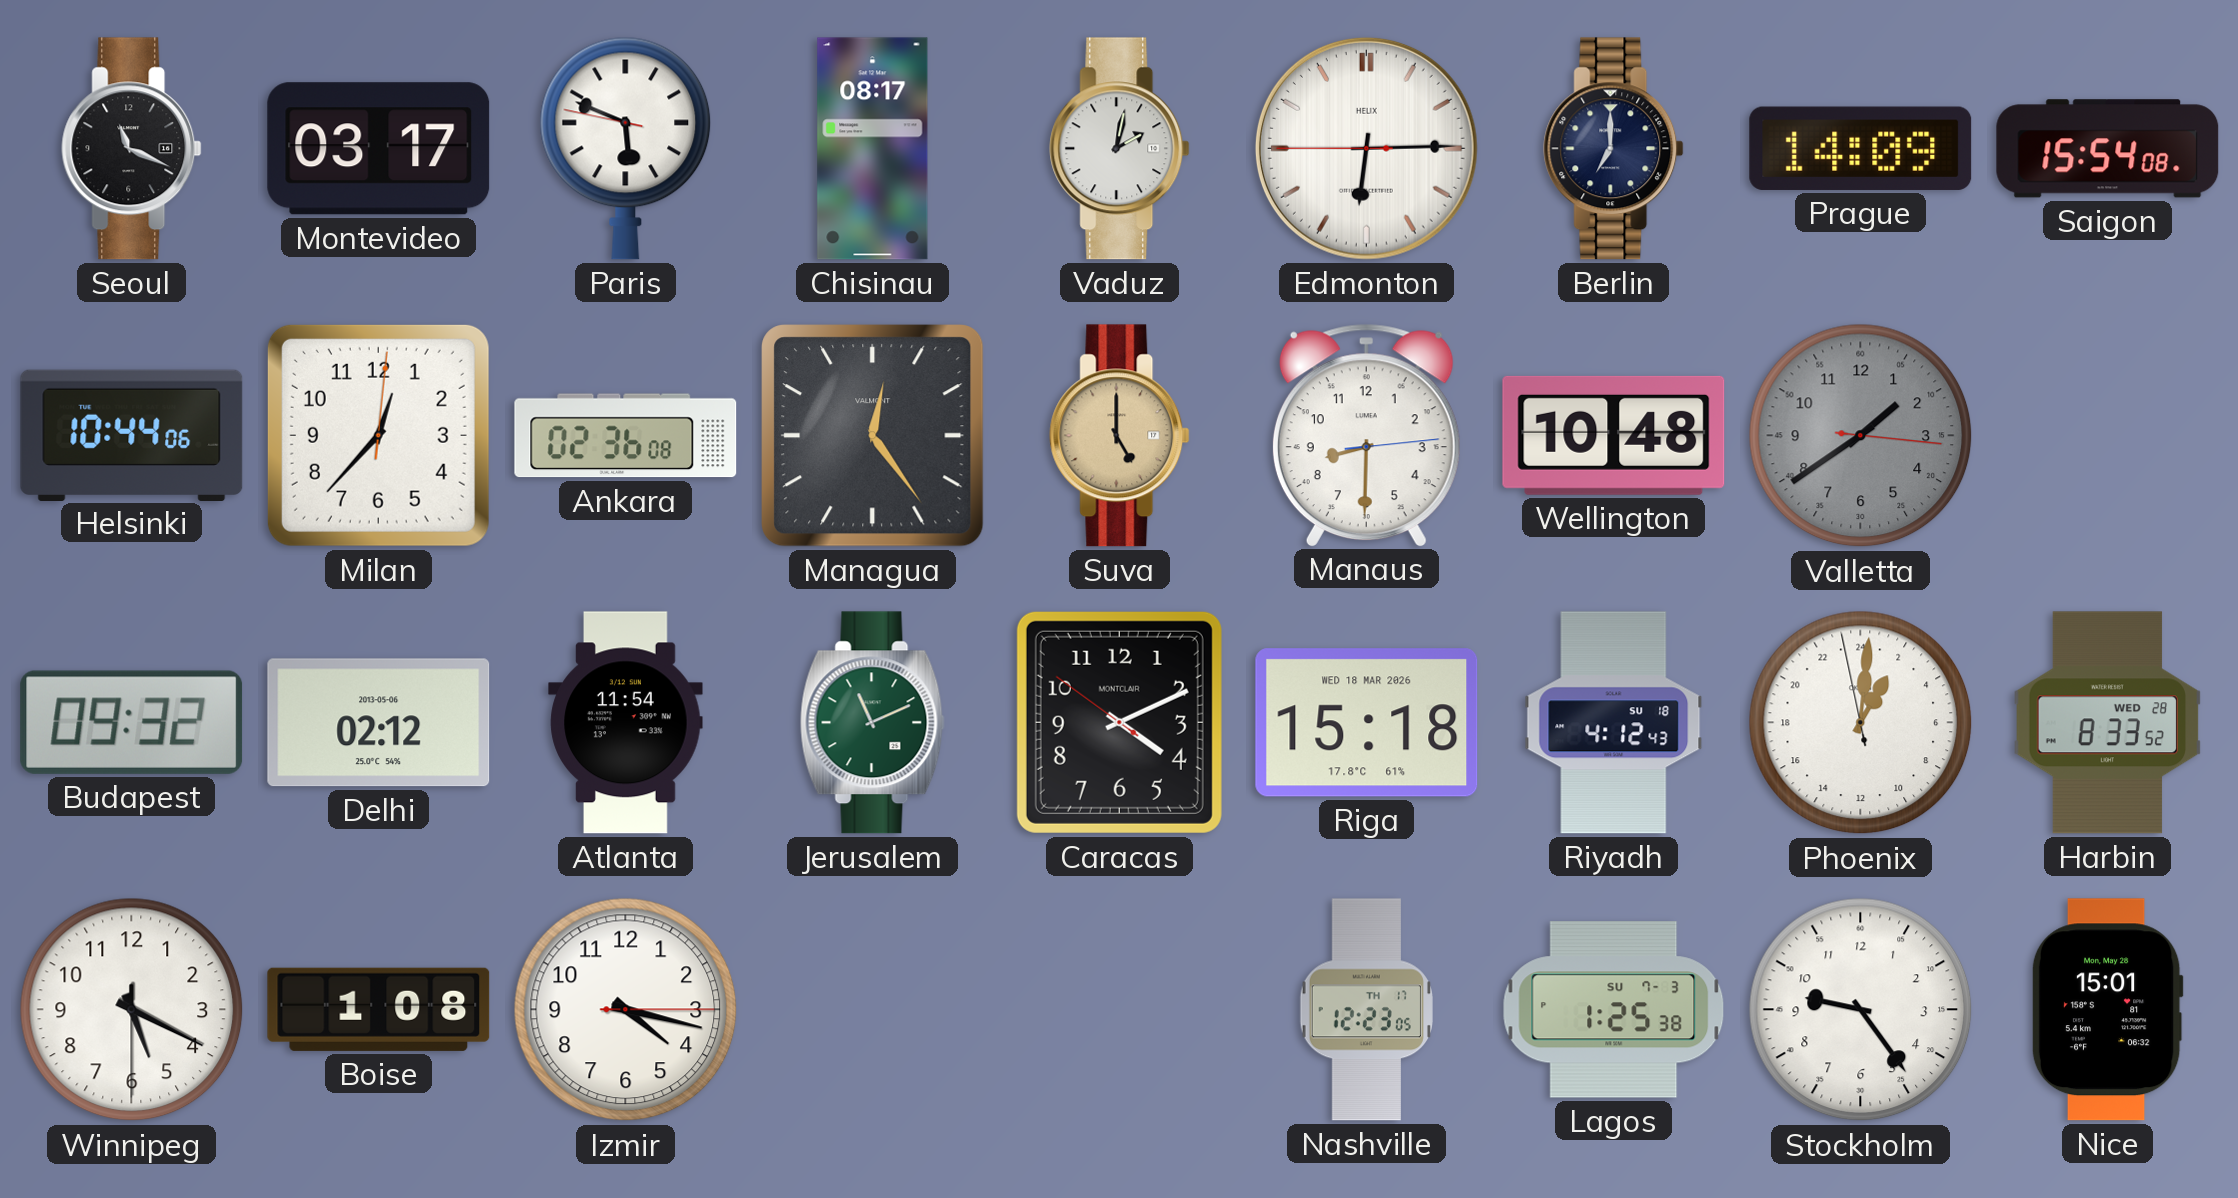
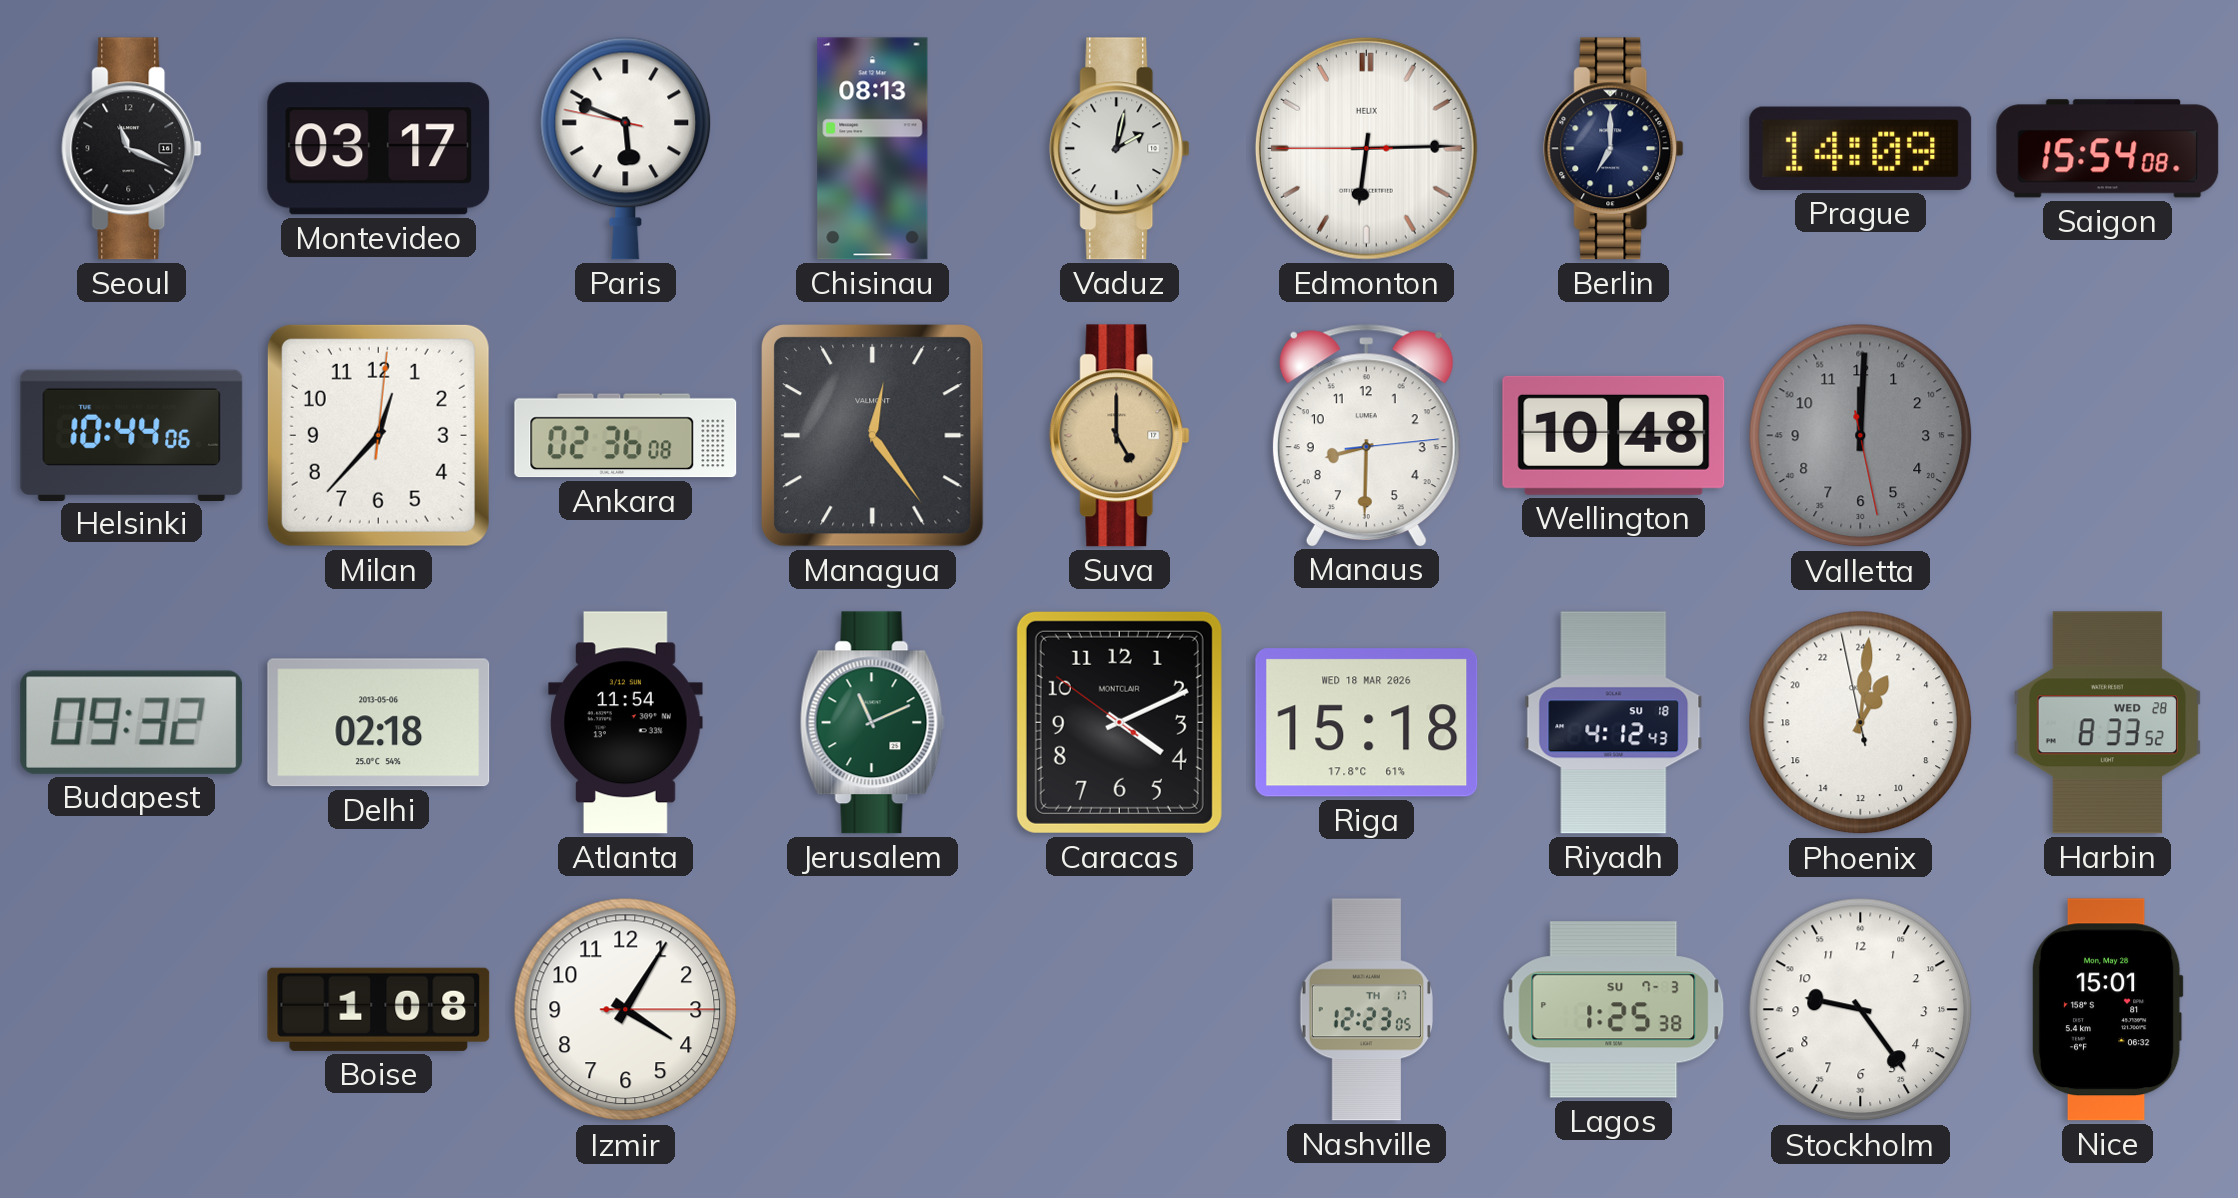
Chisinau: 08:17 -> 08:13
Valletta: 1:39 -> 12:00
Delhi: 02:12 -> 02:18
Winnipeg: 5:19 -> none
Izmir: 4:17 -> 4:05
